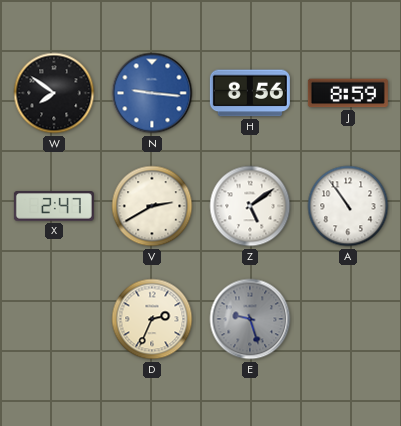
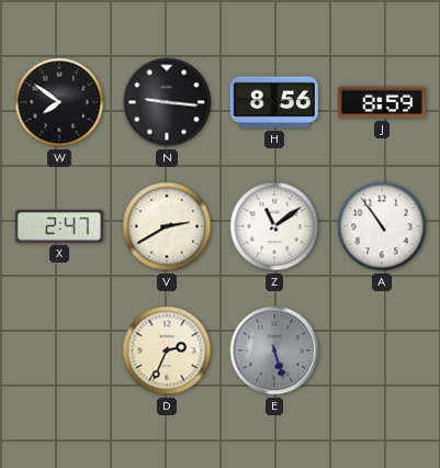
N dial: blue -> black
Z: 5:09 -> 11:09
E: 9:27 -> 5:27
